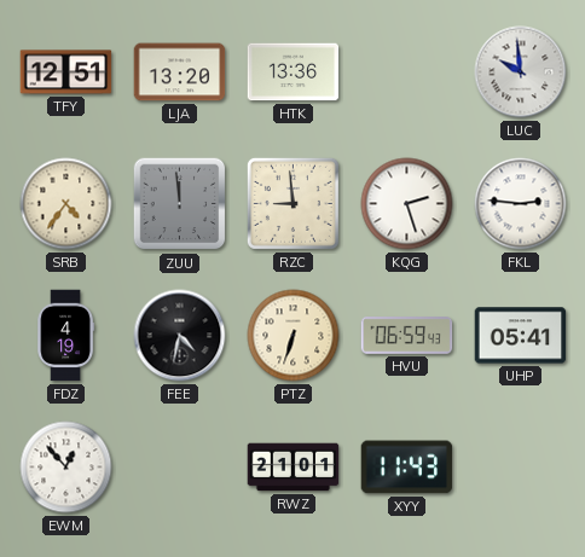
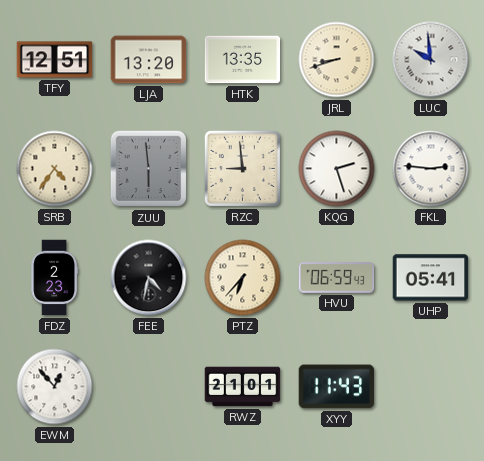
HTK: 13:36 -> 13:35
JRL: none -> 8:42
ZUU: 11:59 -> 5:59
FDZ: 4:19 -> 2:23
PTZ: 6:33 -> 6:37
